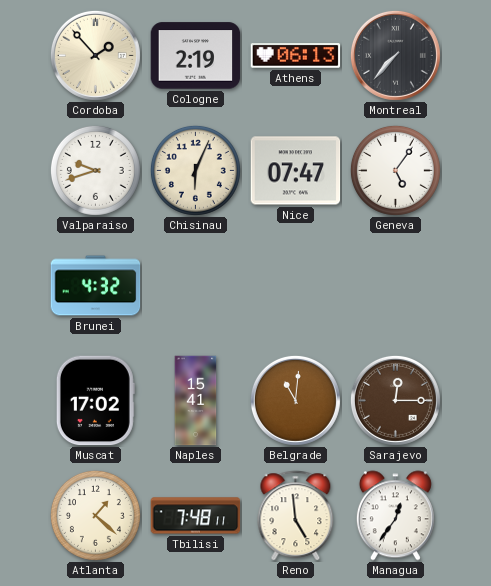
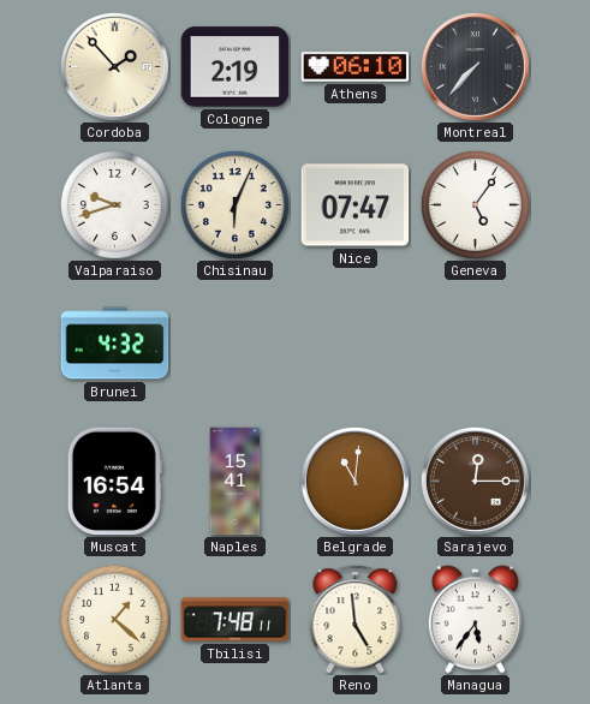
Athens: 06:13 -> 06:10
Muscat: 17:02 -> 16:54
Managua: 12:36 -> 5:36
